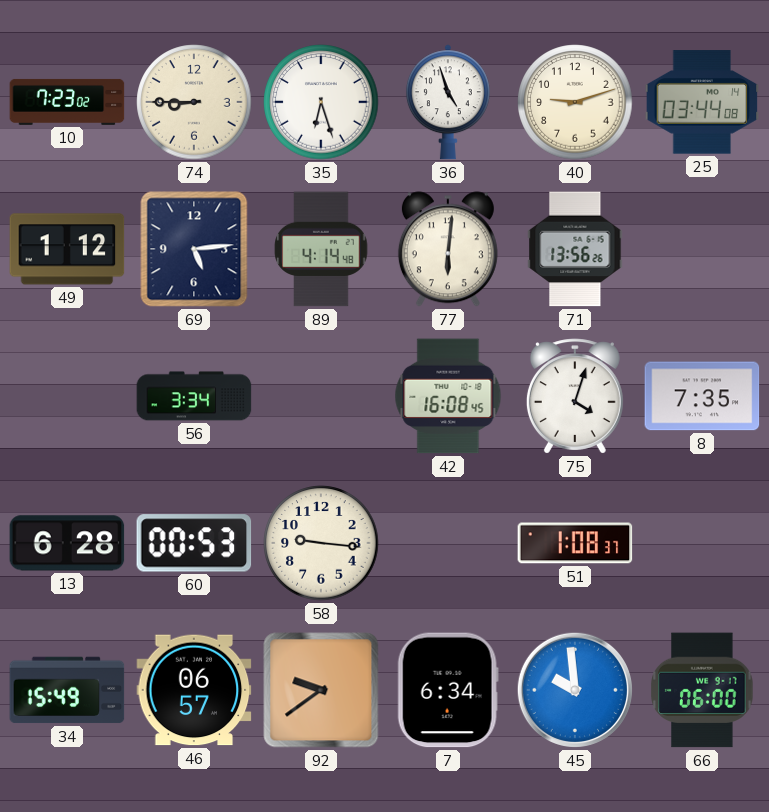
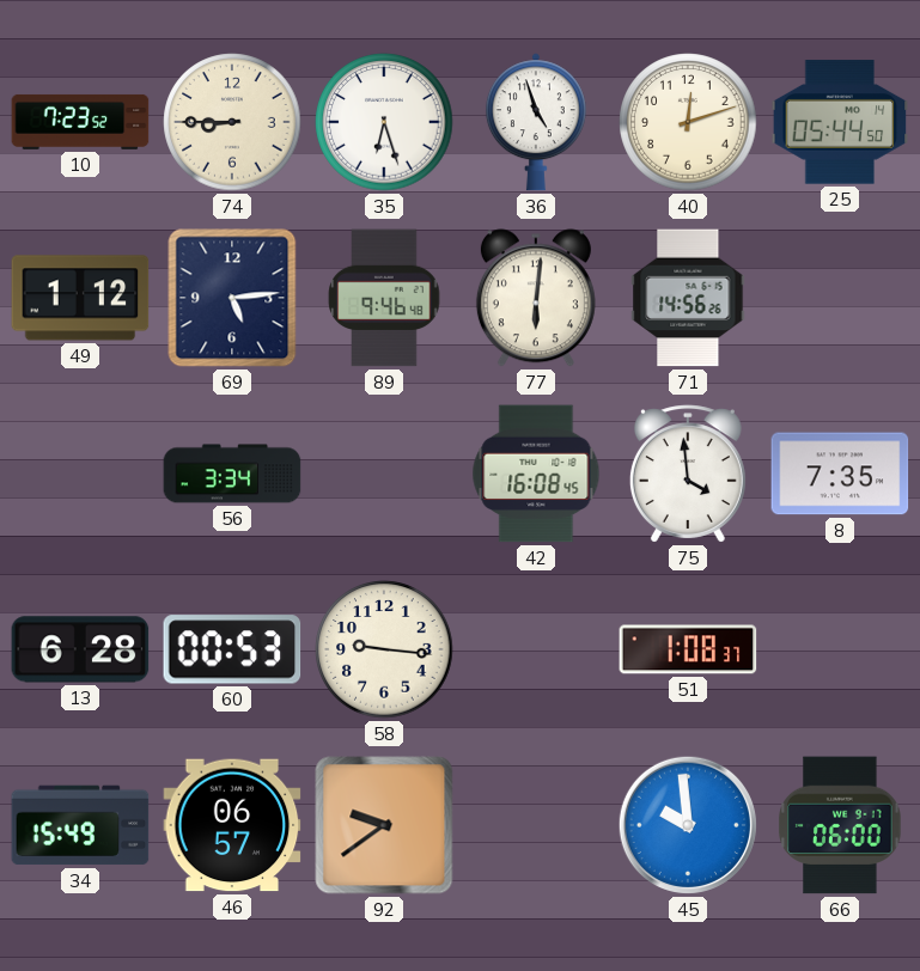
10: 7:23:02 -> 7:23:52
40: 9:12 -> 12:12
25: 03:44 -> 05:44
89: 4:14 -> 9:46
71: 13:56 -> 14:56
75: 4:03 -> 3:59
7: 6:34 -> none
